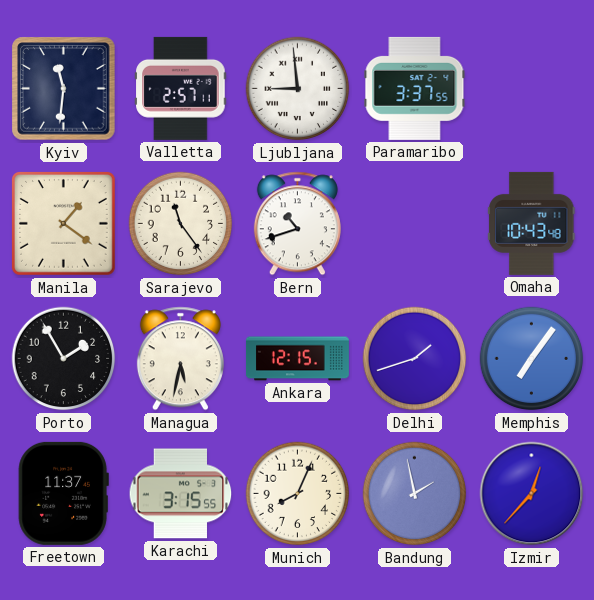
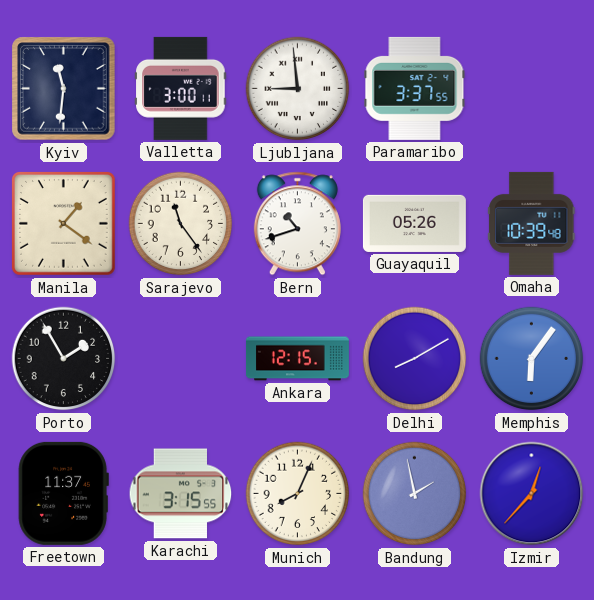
Valletta: 2:57 -> 3:00
Guayaquil: none -> 05:26
Omaha: 10:43 -> 10:39
Managua: 5:32 -> none
Delhi: 1:42 -> 8:10
Memphis: 7:06 -> 6:06
